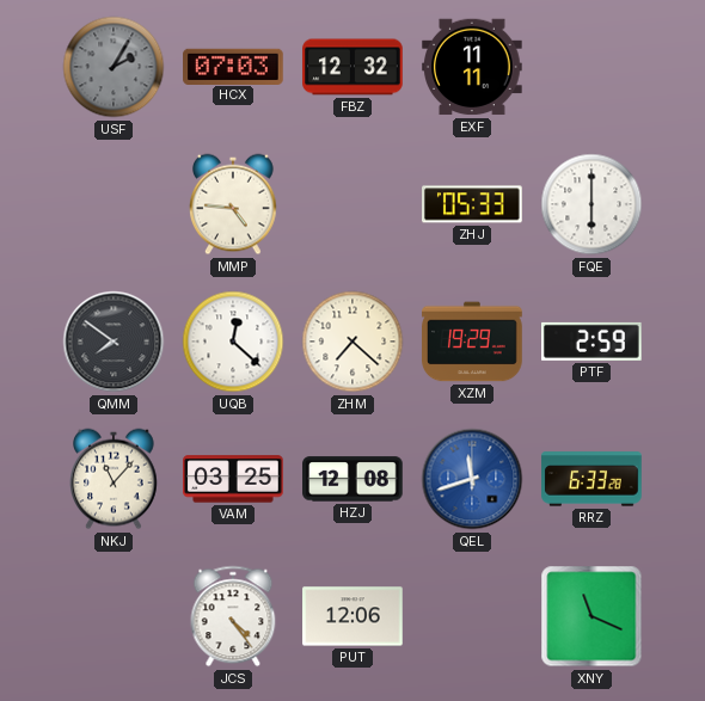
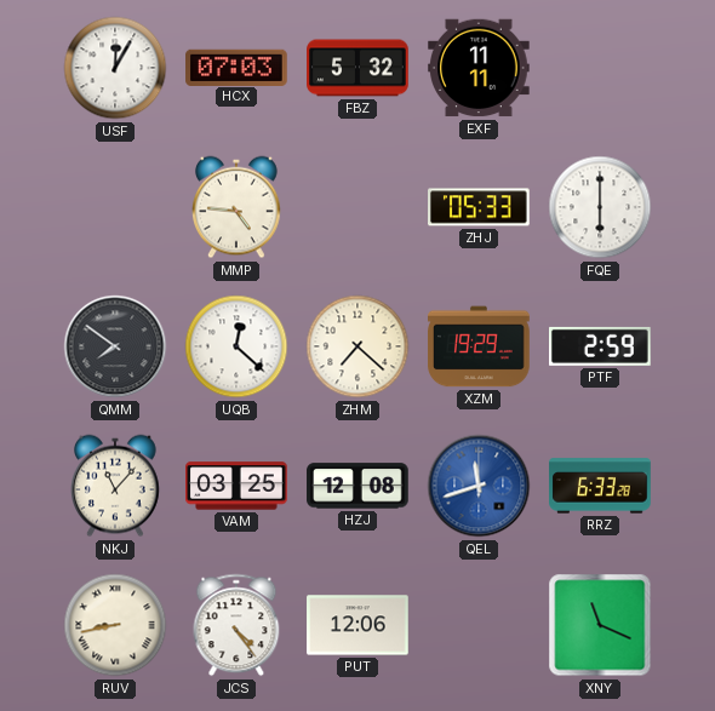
USF: 2:05 -> 12:05
USF dial: grey -> white
FBZ: 12:32 -> 5:32
RUV: none -> 8:43
